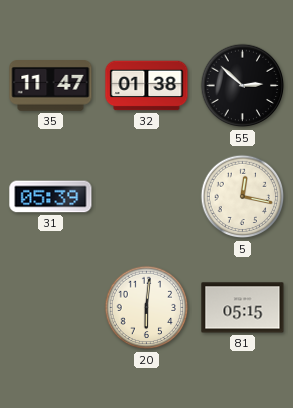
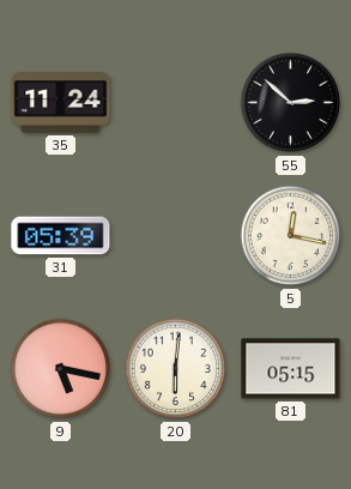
35: 11:47 -> 11:24
32: 01:38 -> none
9: none -> 5:17
